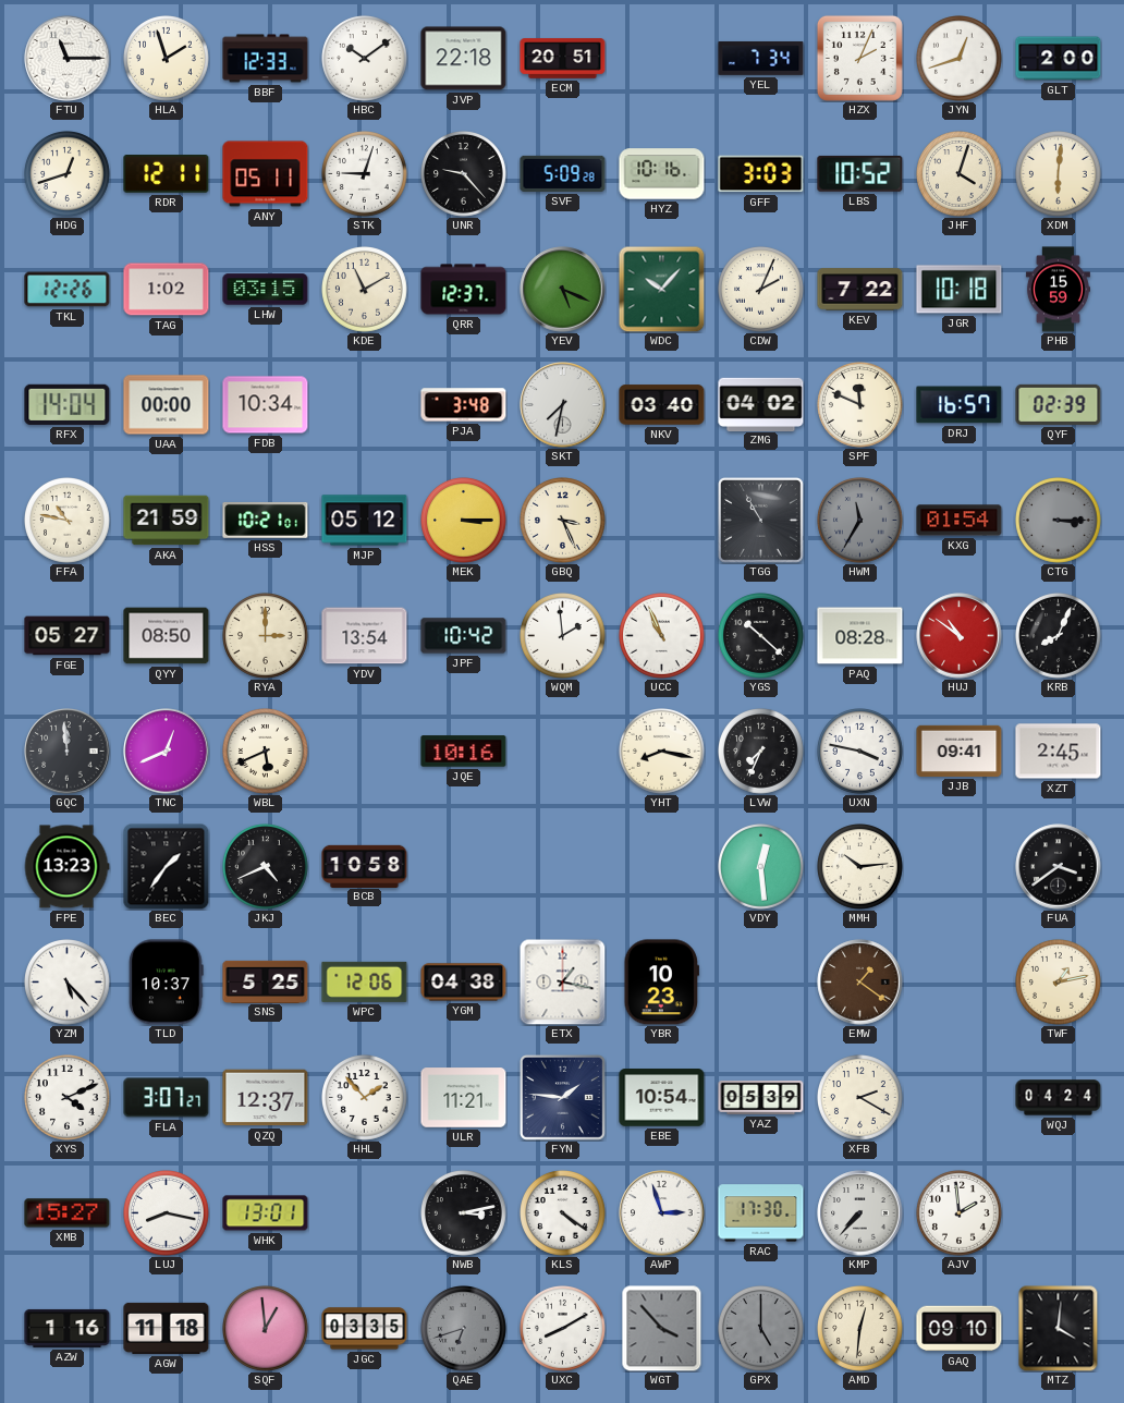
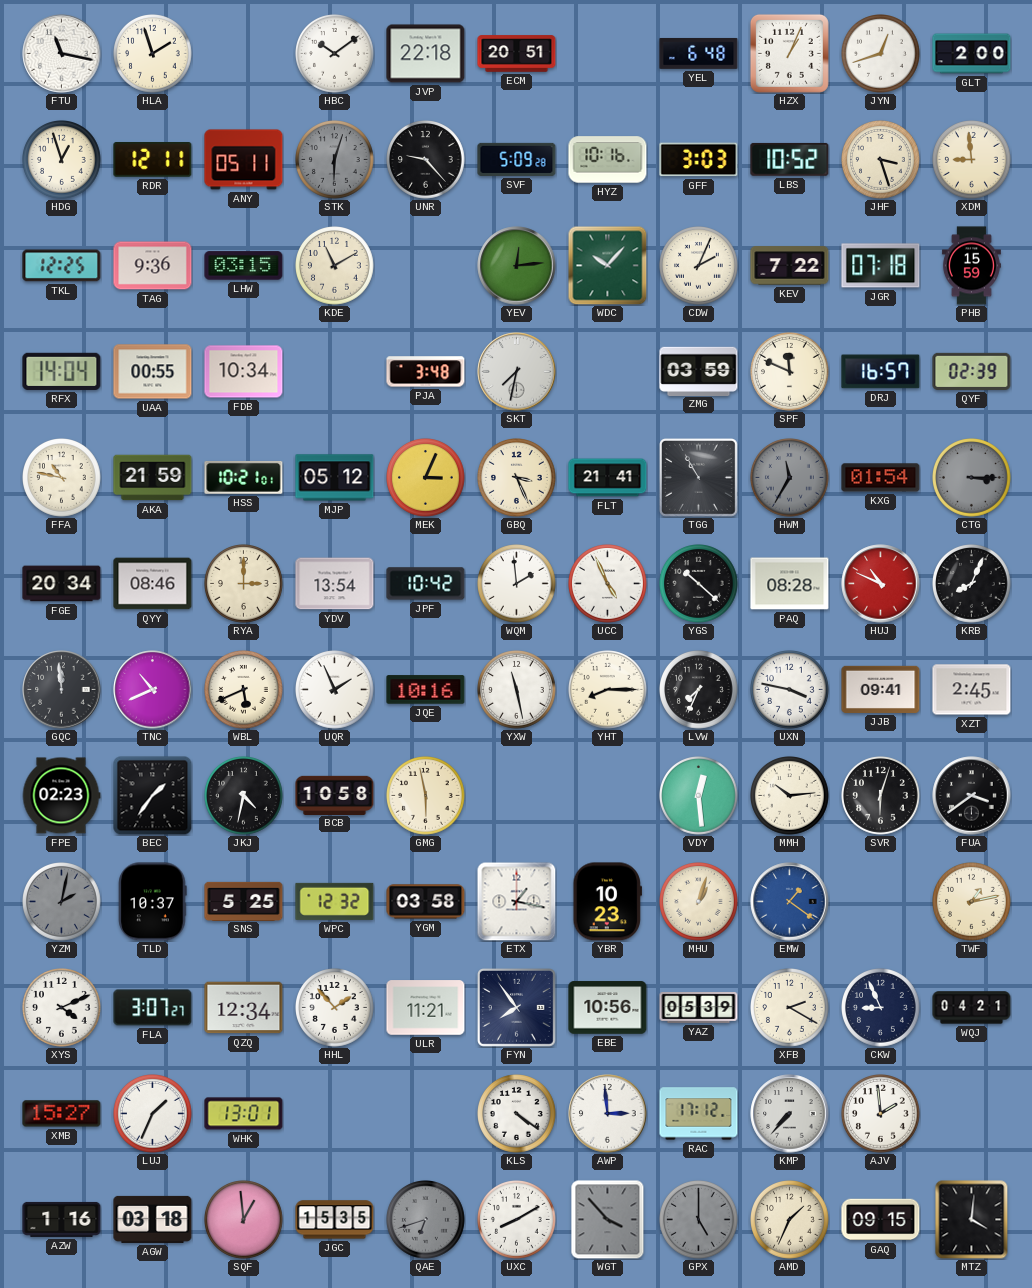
FTU: 11:15 -> 11:17
BBF: 12:33 -> none
YEL: 7:34 -> 6:48
HZX: 2:04 -> 1:04
HDG: 12:42 -> 12:57
STK: 9:03 -> 6:03
STK dial: white -> grey
JHF: 4:03 -> 3:27
XDM: 6:01 -> 8:59
TKL: 12:26 -> 12:25
TAG: 1:02 -> 9:36
QRR: 12:37 -> none
YEV: 5:19 -> 12:14
JGR: 10:18 -> 07:18
UAA: 00:00 -> 00:55
NKV: 03:40 -> none
ZMG: 04:02 -> 03:59
MEK: 3:15 -> 3:04
FLT: none -> 21:41
FGE: 05:27 -> 20:34
QYY: 08:50 -> 08:46
UCC: 10:56 -> 4:56
HUJ: 10:51 -> 10:49
TNC: 12:41 -> 10:41
UQR: none -> 1:56
YXW: none -> 11:28
YHT: 8:17 -> 8:15
FPE: 13:23 -> 02:23
JKJ: 4:41 -> 4:32
GMG: none -> 5:58
SVR: none -> 6:03
YZM: 5:23 -> 2:02
YZM dial: white -> grey
WPC: 12:06 -> 12:32
YGM: 04:38 -> 03:58
MHU: none -> 1:03
EMW dial: brown -> blue
QZQ: 12:37 -> 12:34
FYN: 1:46 -> 7:54
EBE: 10:54 -> 10:56
CKW: none -> 8:56
WQJ: 04:24 -> 04:21
LUJ: 8:17 -> 1:34
NWB: 3:13 -> none
AWP: 2:57 -> 2:59
RAC: 17:30 -> 17:12
AGW: 11:18 -> 03:18
JGC: 03:35 -> 15:35
AMD: 12:31 -> 1:34
GAQ: 09:10 -> 09:15
